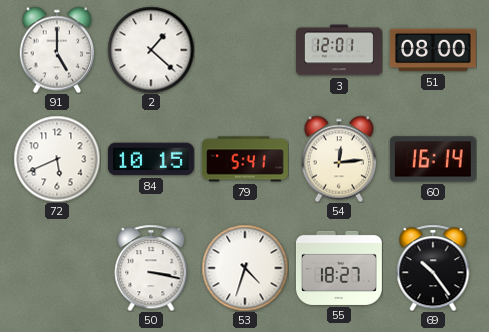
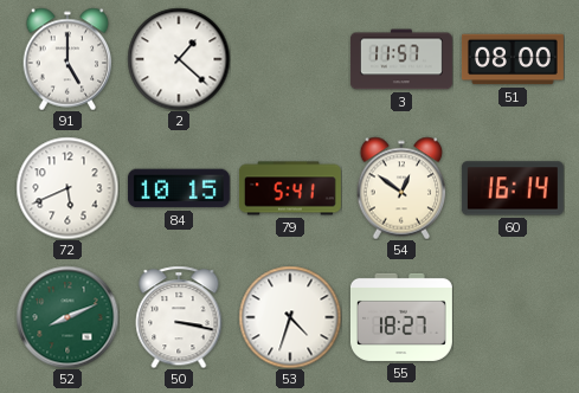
3: 12:01 -> 11:57
54: 12:14 -> 12:51
52: none -> 8:11
69: 10:24 -> none
